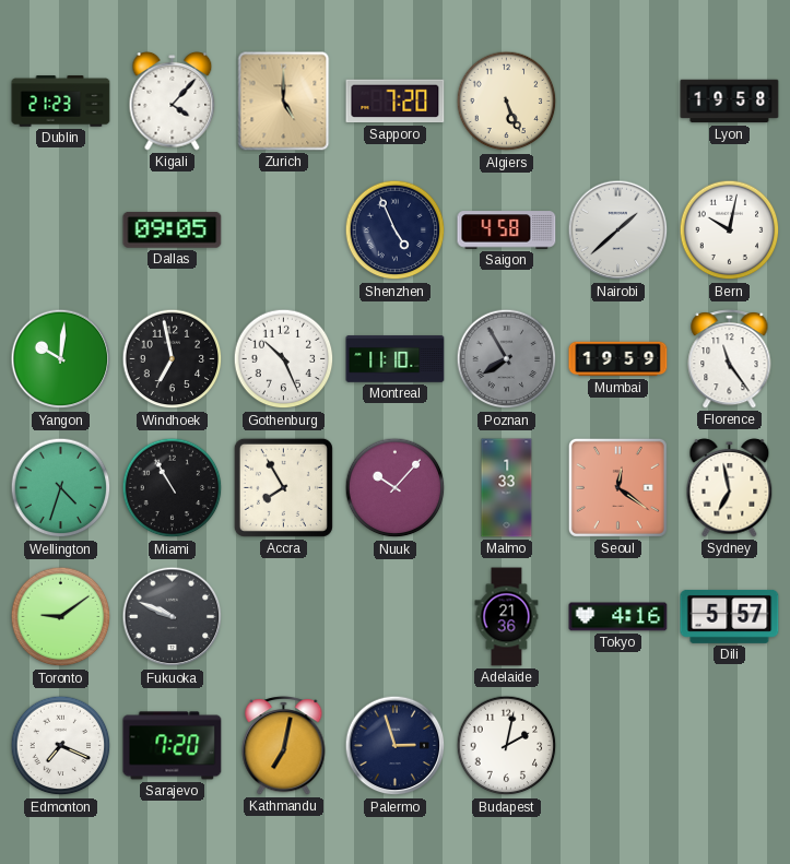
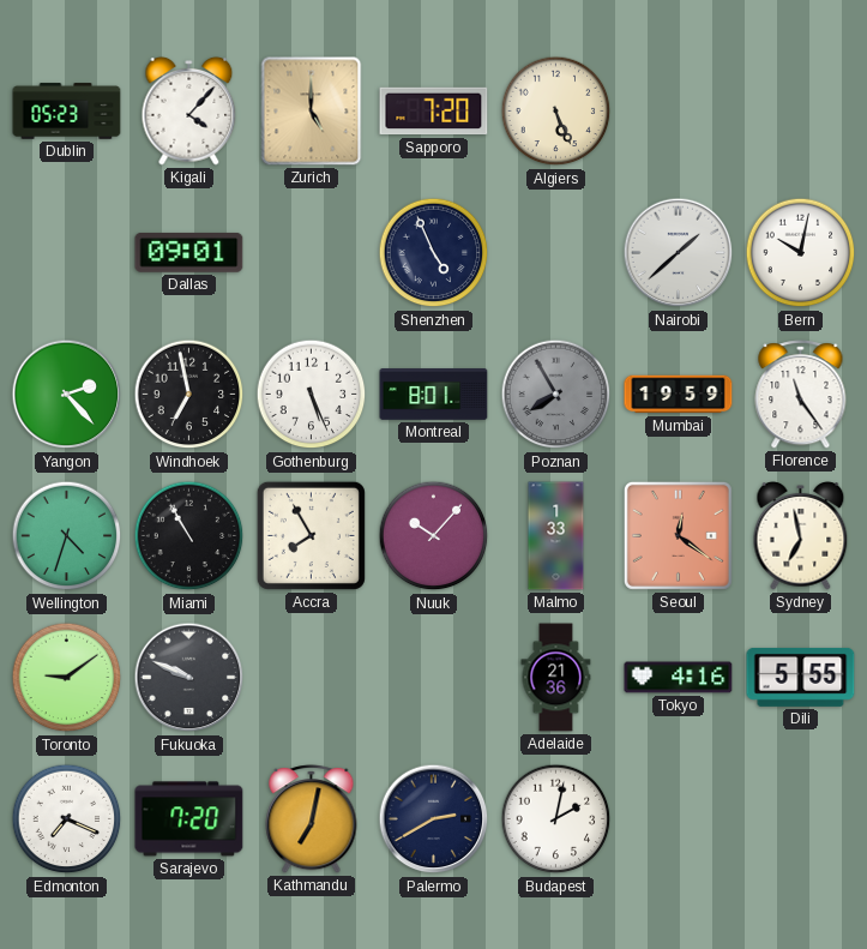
Dublin: 21:23 -> 05:23
Lyon: 19:58 -> none
Dallas: 09:05 -> 09:01
Saigon: 4:58 -> none
Yangon: 10:01 -> 2:23
Gothenburg: 10:26 -> 5:26
Montreal: 11:10 -> 8:01
Dili: 5:57 -> 5:55
Palermo: 2:57 -> 2:40
